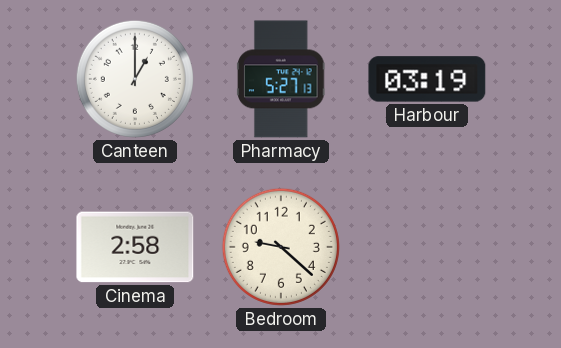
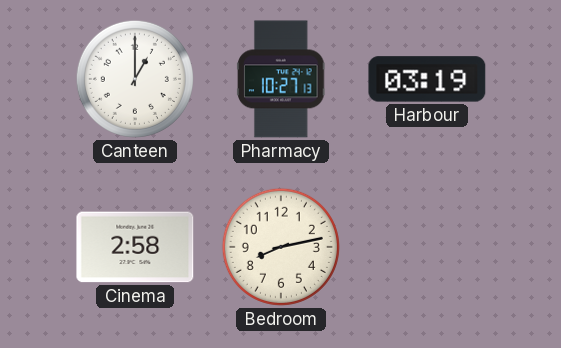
Pharmacy: 5:27 -> 10:27
Bedroom: 9:22 -> 8:13
